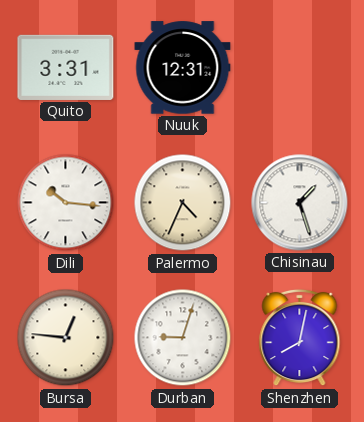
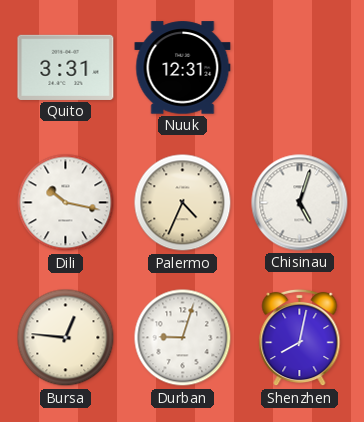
Dili: 10:16 -> 10:17
Chisinau: 1:27 -> 5:03
